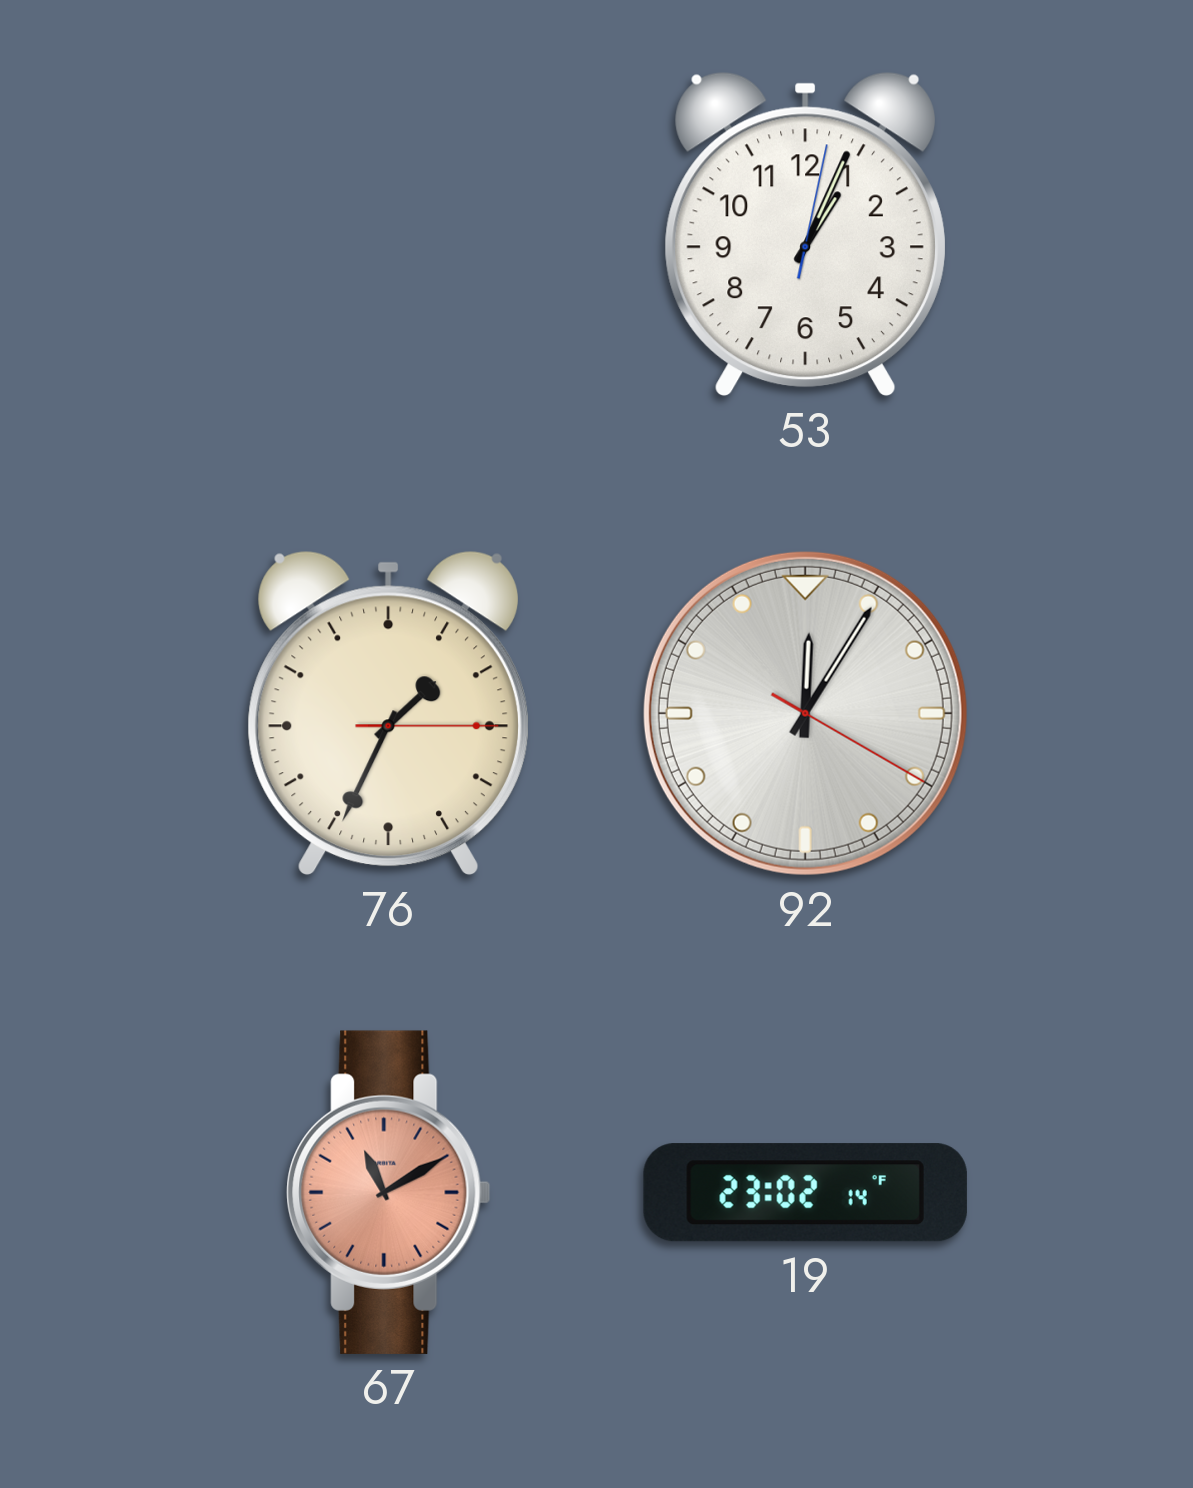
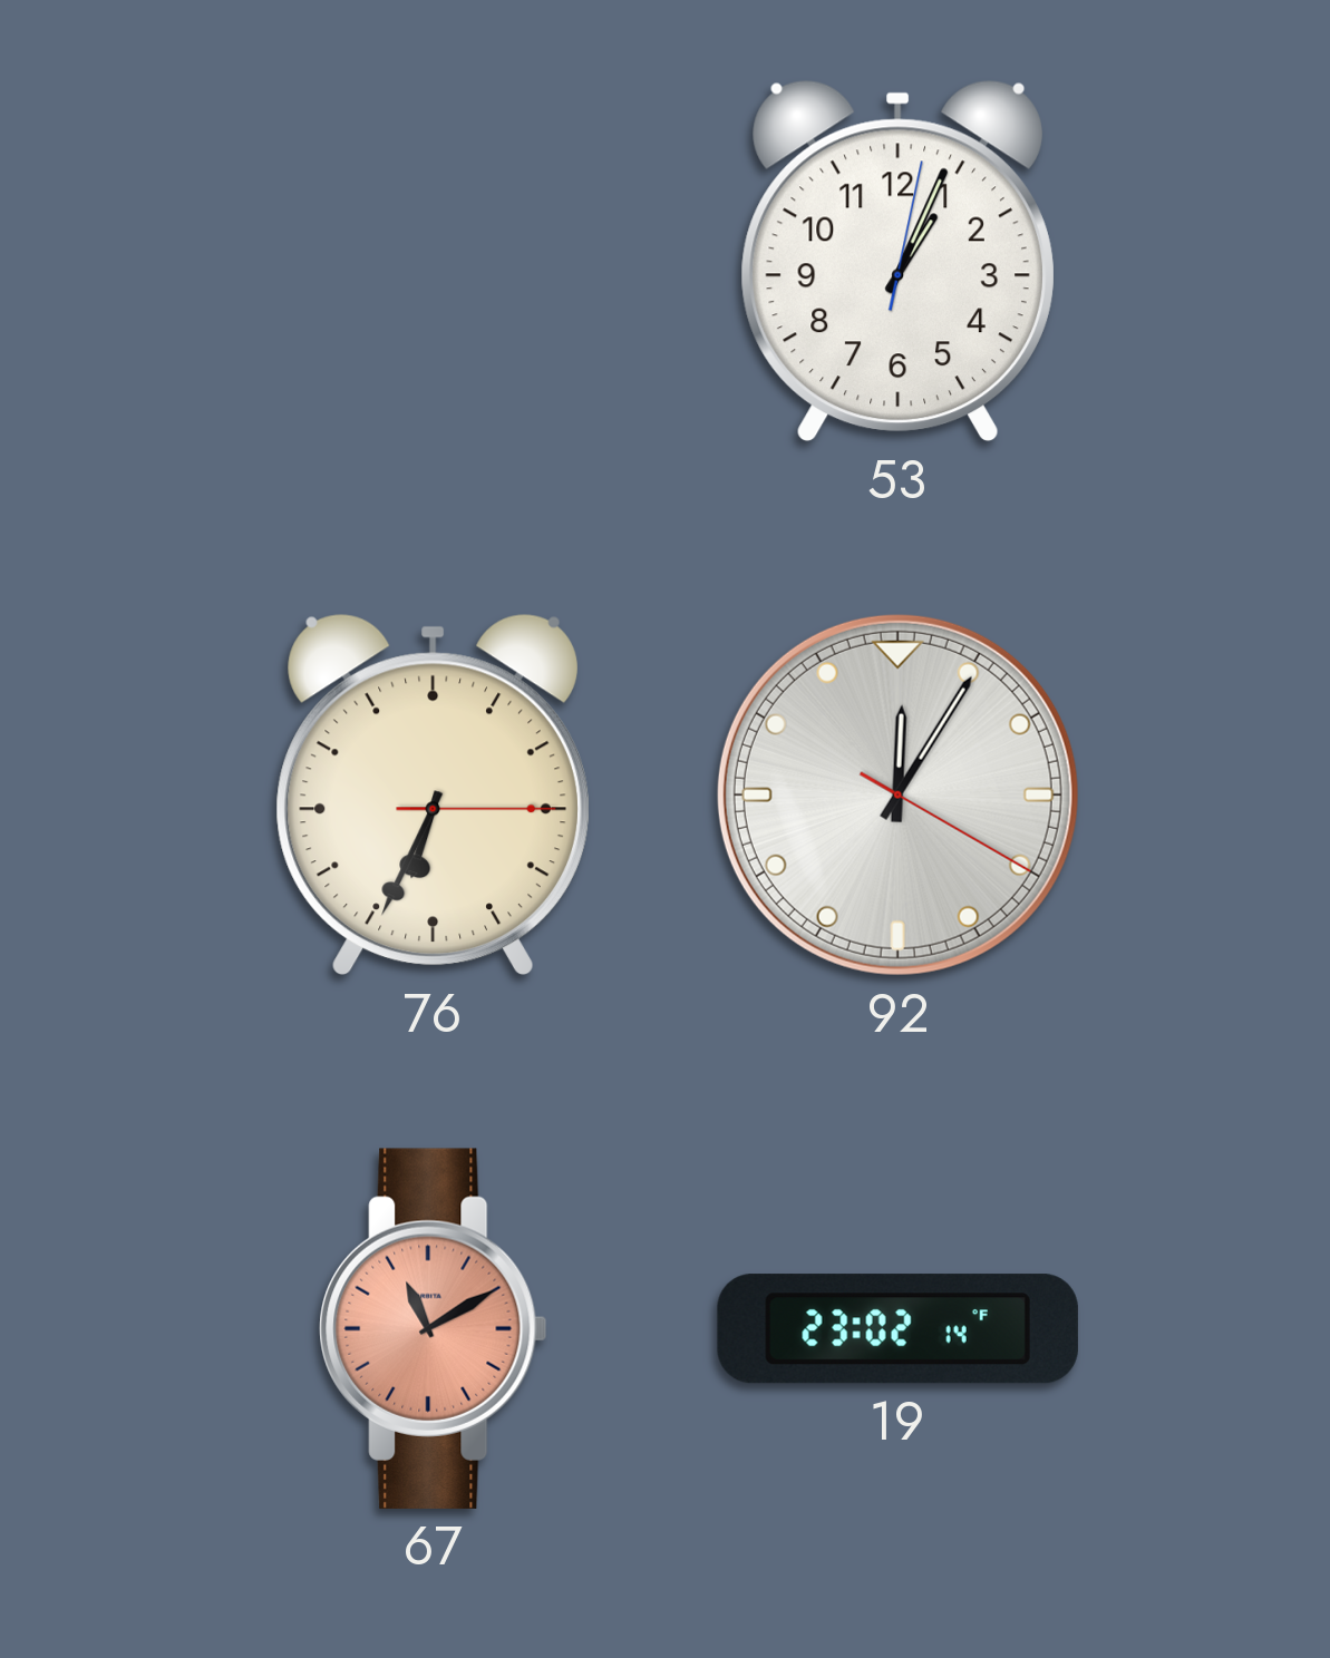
76: 1:34 -> 6:34
